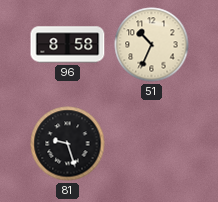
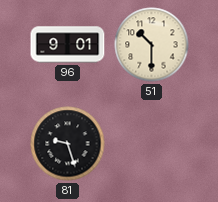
96: 8:58 -> 9:01
51: 10:34 -> 10:30
